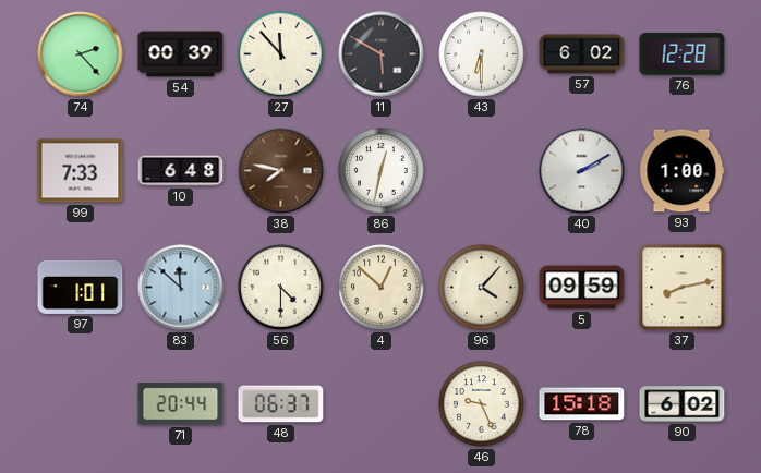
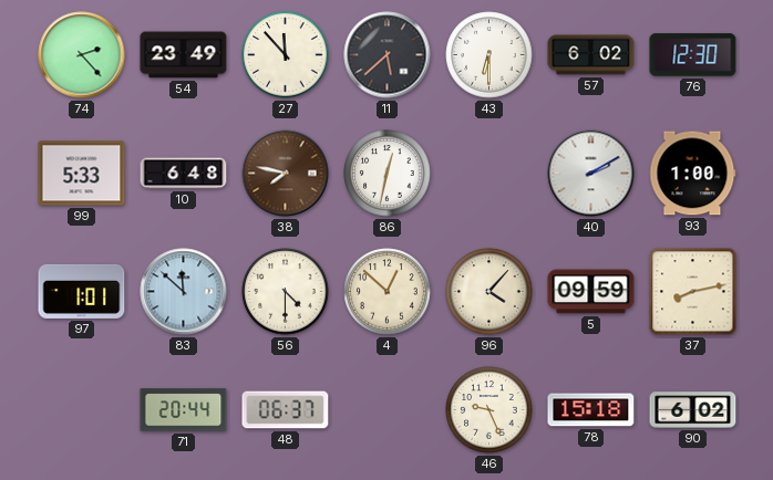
54: 00:39 -> 23:49
11: 5:50 -> 5:38
76: 12:28 -> 12:30
99: 7:33 -> 5:33
